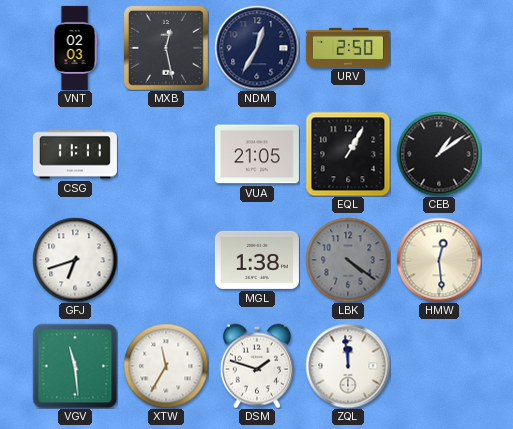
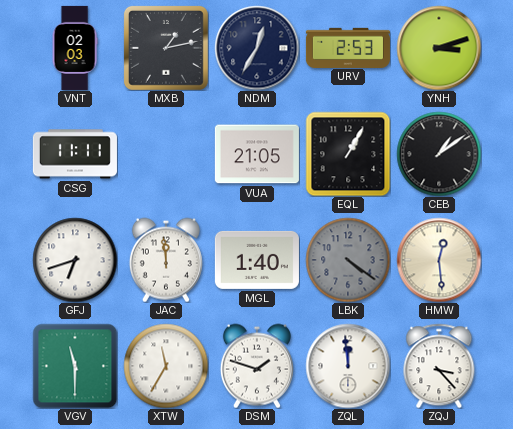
MXB: 12:28 -> 1:13
URV: 2:50 -> 2:53
YNH: none -> 3:12
JAC: none -> 11:59
MGL: 1:38 -> 1:40
VGV: 11:29 -> 11:30
ZQJ: none -> 3:23
